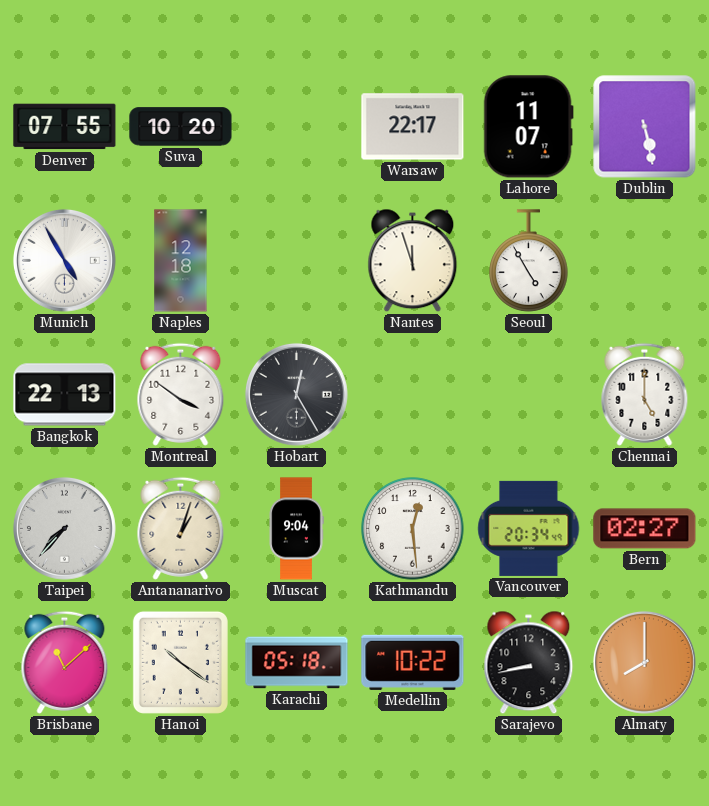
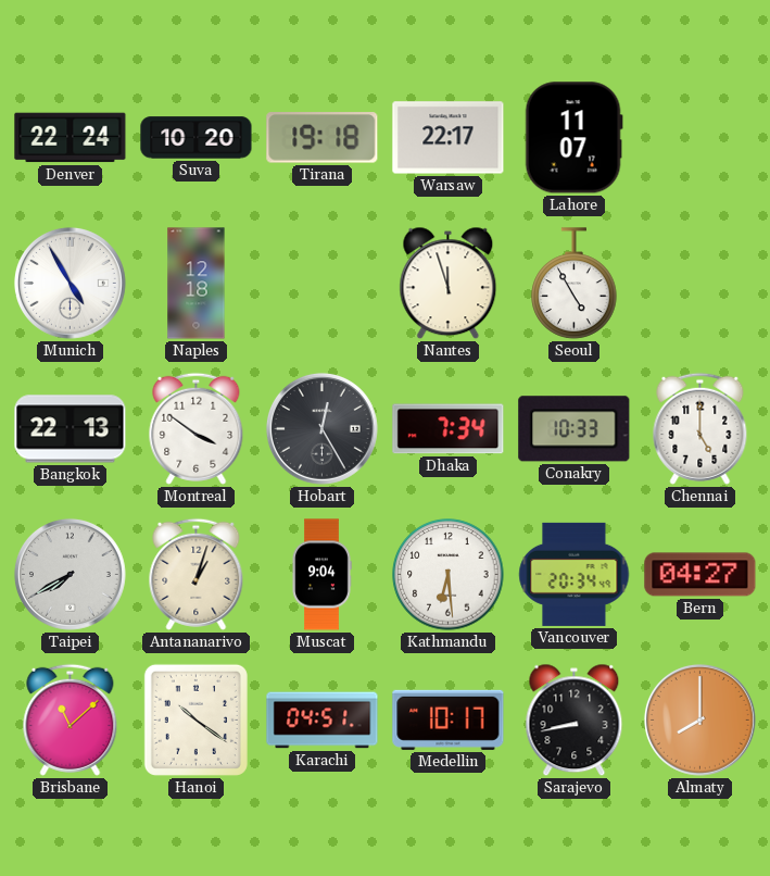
Denver: 07:55 -> 22:24
Tirana: none -> 19:18
Dublin: 5:28 -> none
Dhaka: none -> 7:34
Conakry: none -> 10:33
Taipei: 7:37 -> 7:40
Kathmandu: 12:29 -> 6:29
Bern: 02:27 -> 04:27
Karachi: 05:18 -> 04:51
Medellin: 10:22 -> 10:17
